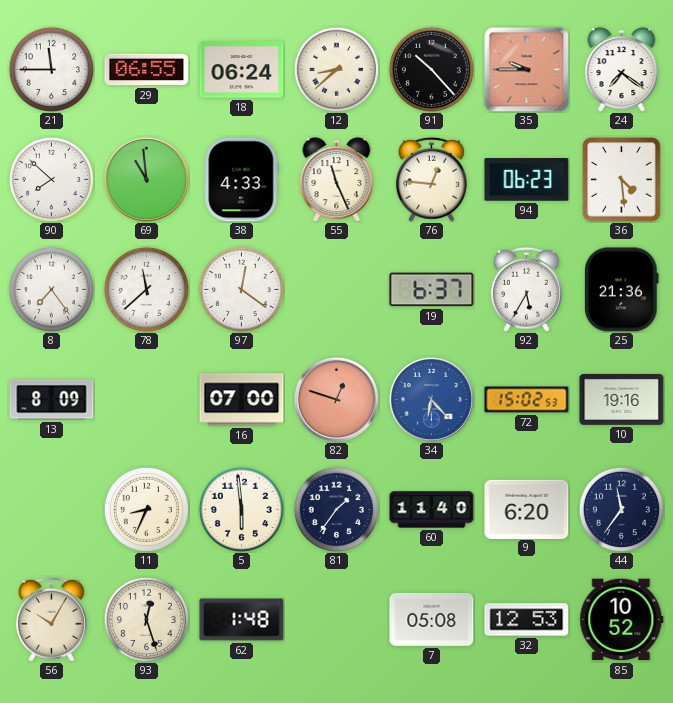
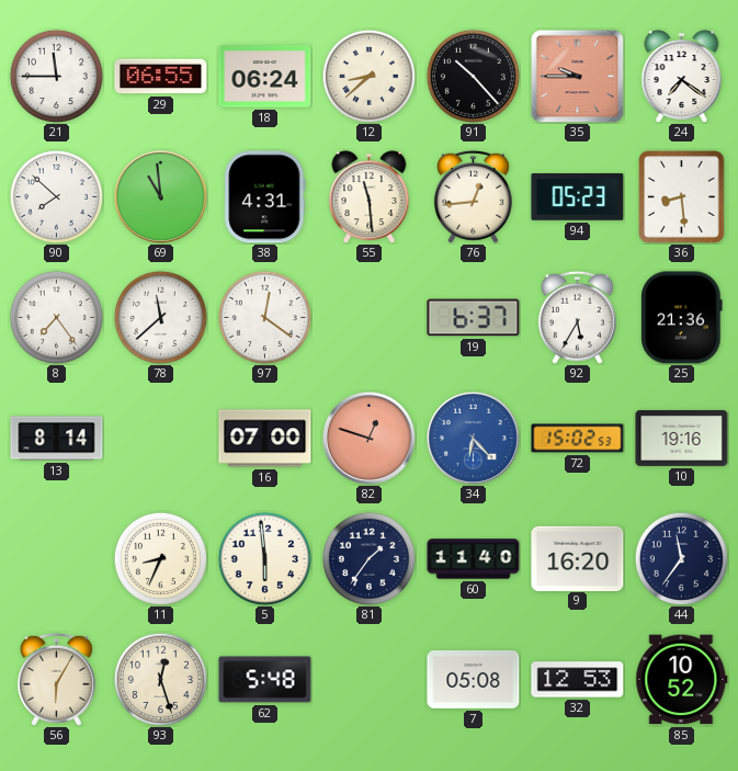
38: 4:33 -> 4:31
55: 11:26 -> 11:29
76: 12:46 -> 12:44
94: 06:23 -> 05:23
36: 4:29 -> 8:29
13: 8:09 -> 8:14
9: 6:20 -> 16:20
56: 10:05 -> 6:05
62: 1:48 -> 5:48
